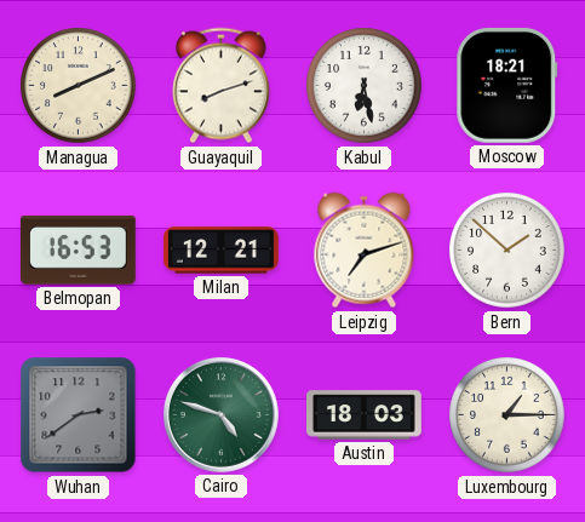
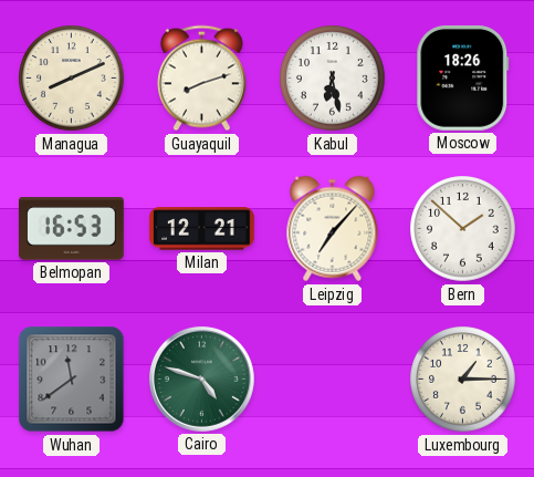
Moscow: 18:21 -> 18:26
Leipzig: 7:12 -> 7:07
Wuhan: 2:39 -> 11:39
Austin: 18:03 -> none
